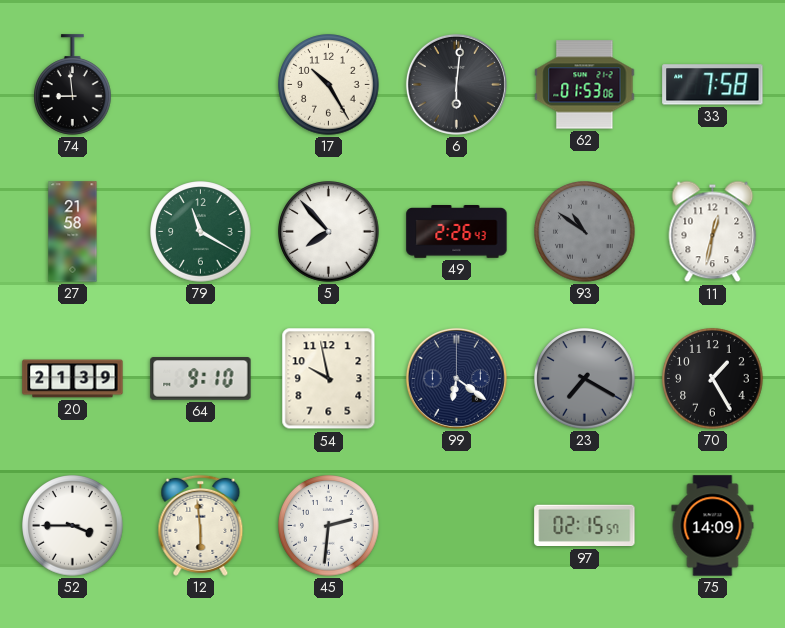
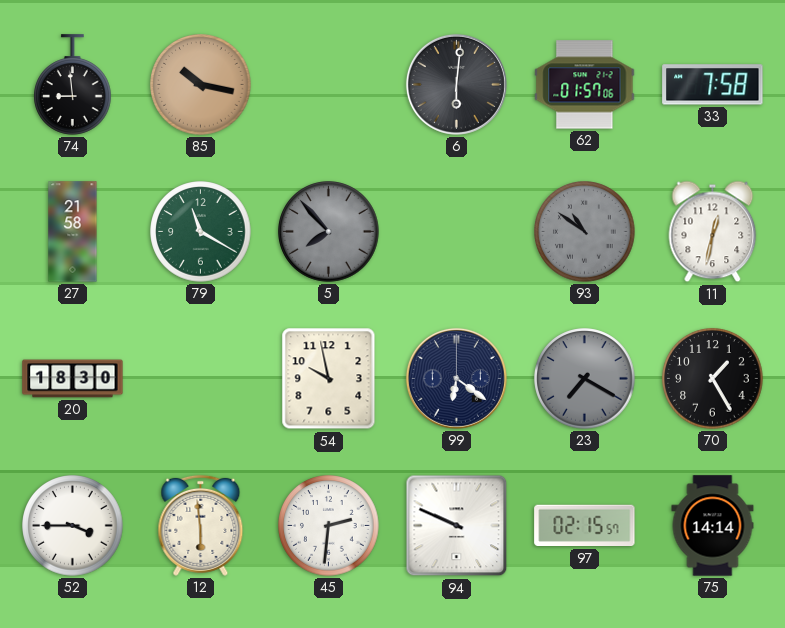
85: none -> 10:17
17: 10:25 -> none
62: 01:53 -> 01:57
5 dial: white -> grey
49: 2:26 -> none
20: 21:39 -> 18:30
64: 9:10 -> none
94: none -> 9:49
75: 14:09 -> 14:14
